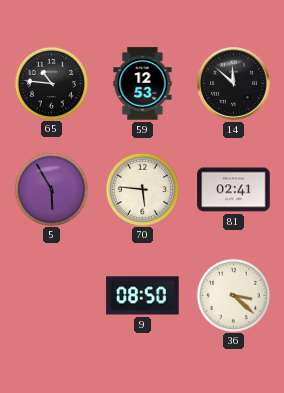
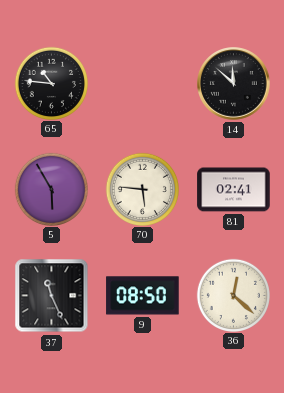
59: 12:53 -> none
37: none -> 11:26
36: 3:22 -> 12:22
